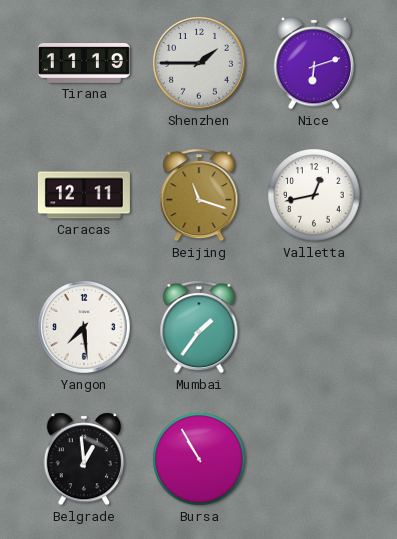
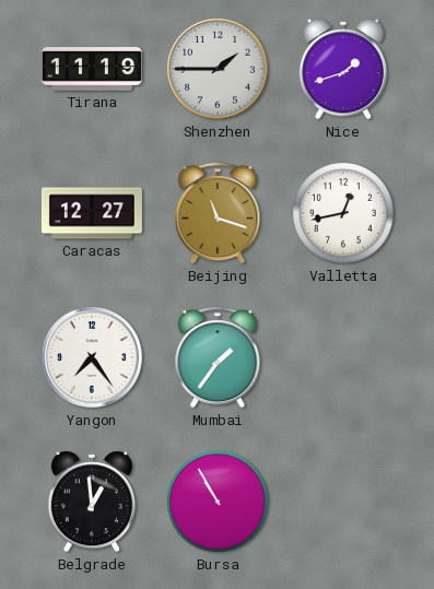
Nice: 6:12 -> 1:42
Caracas: 12:11 -> 12:27
Yangon: 7:29 -> 7:24
